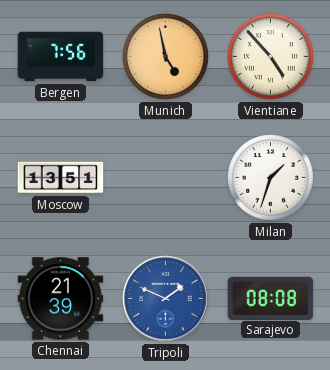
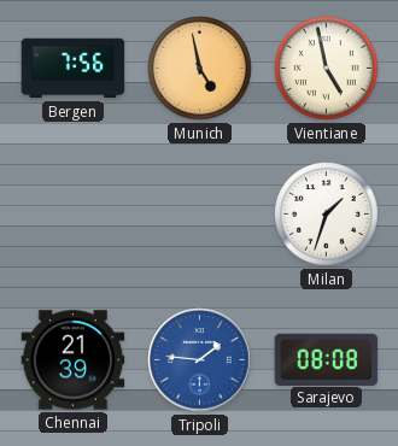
Vientiane: 4:53 -> 4:58
Moscow: 13:51 -> none
Tripoli: 1:49 -> 1:46
